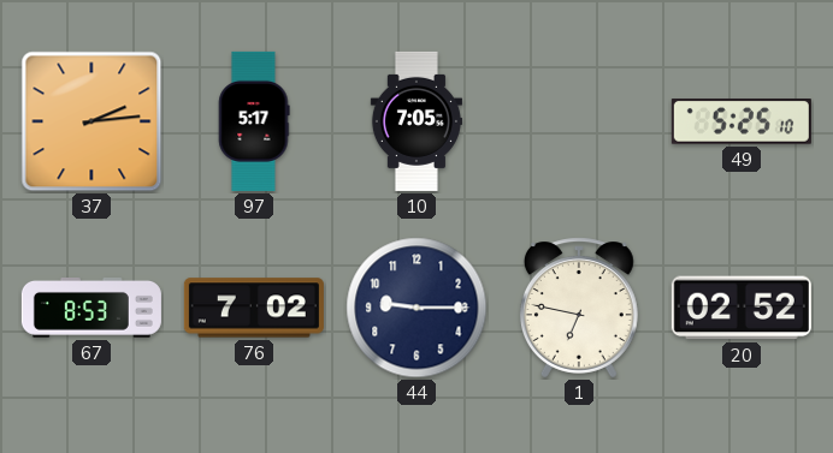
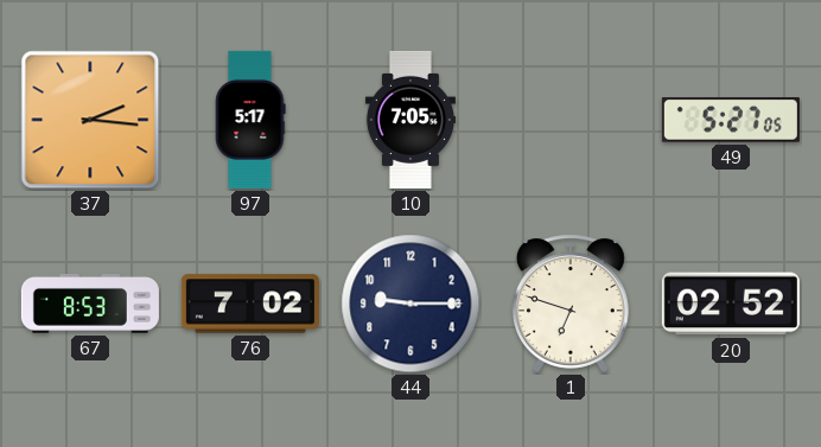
37: 2:14 -> 2:16
49: 5:25 -> 5:27
1: 6:47 -> 6:48
